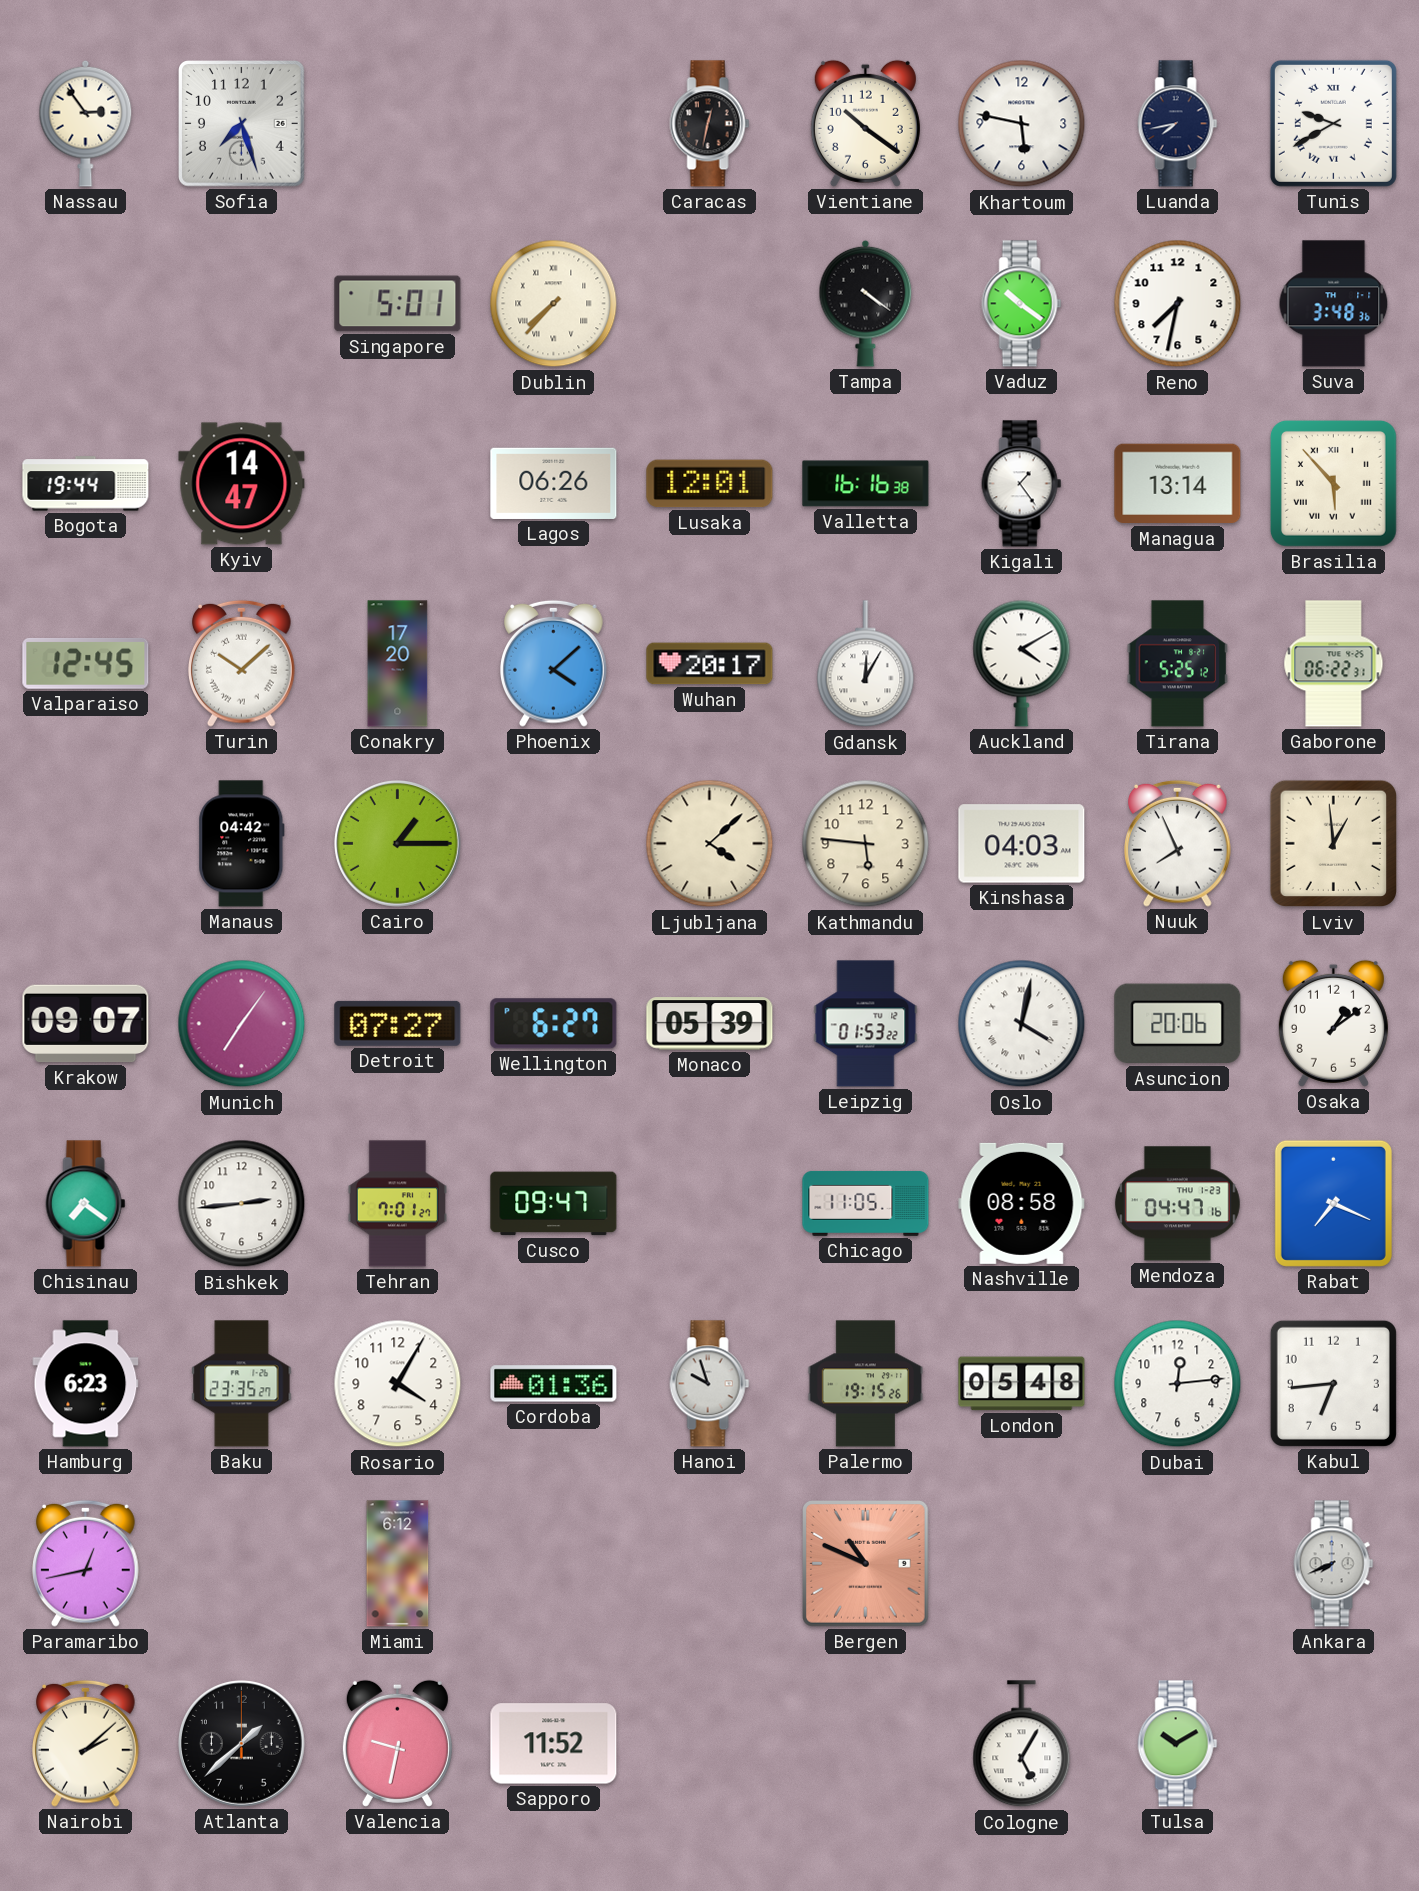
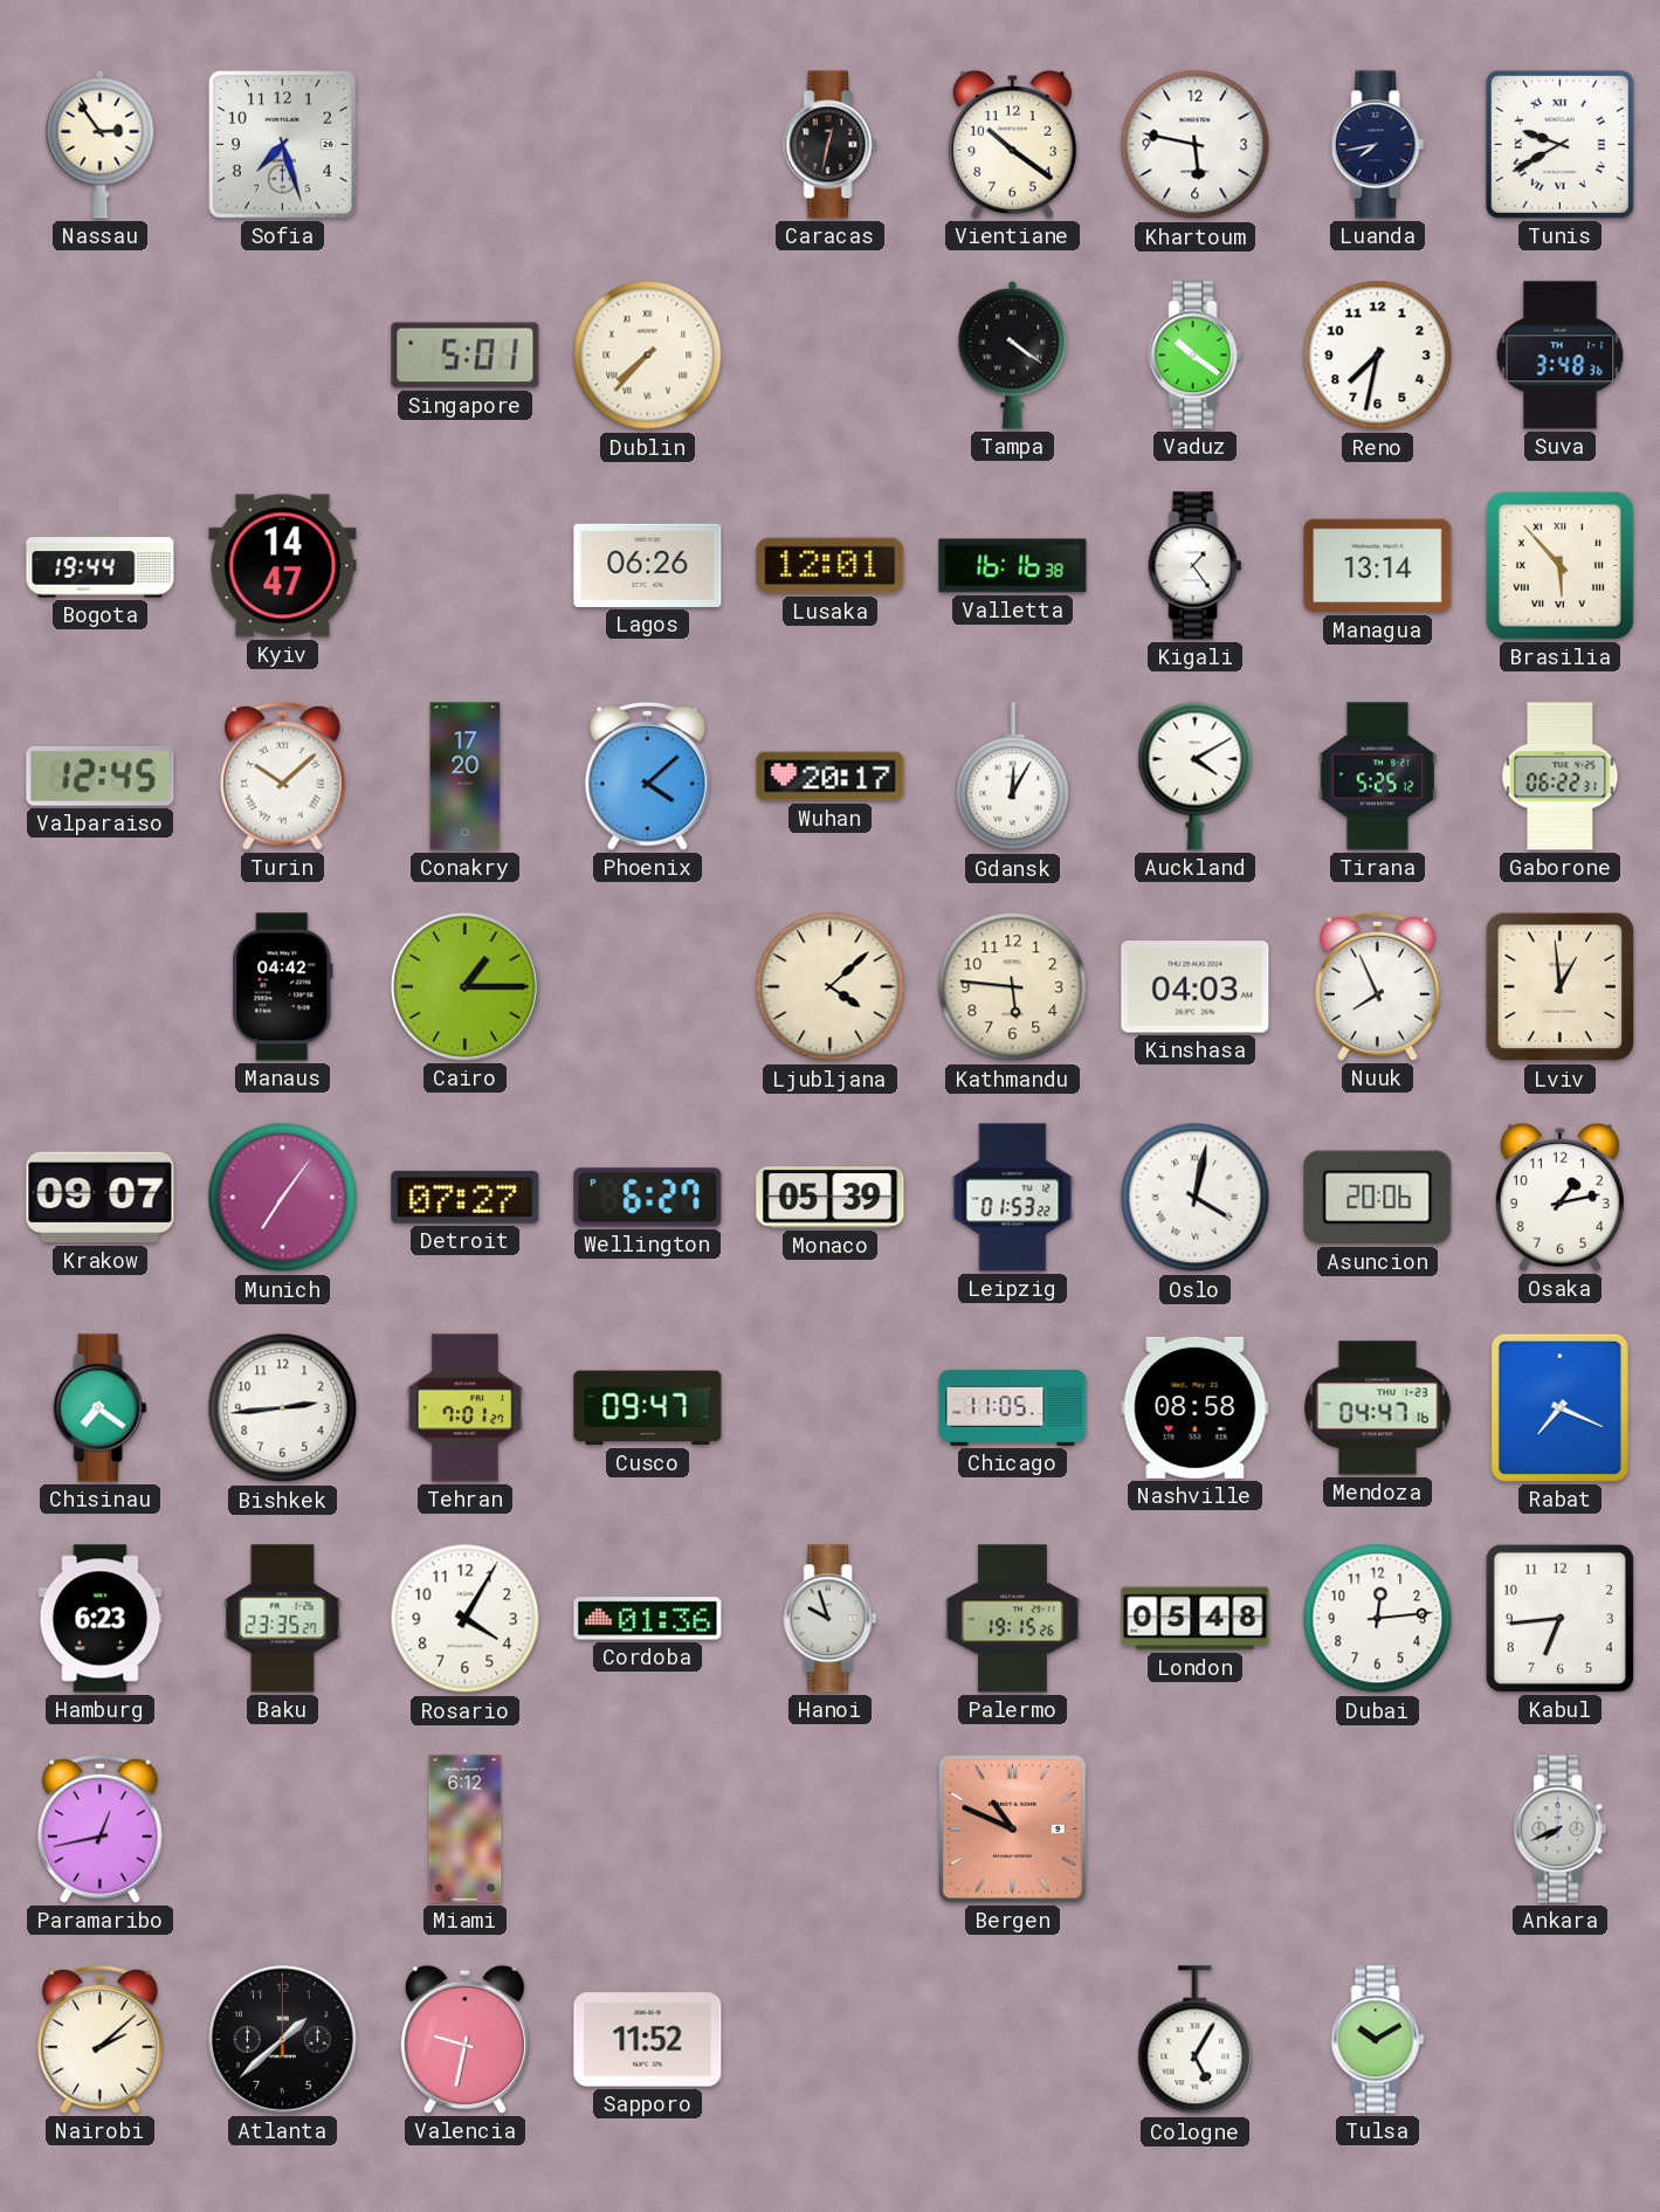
Osaka: 1:09 -> 1:13
